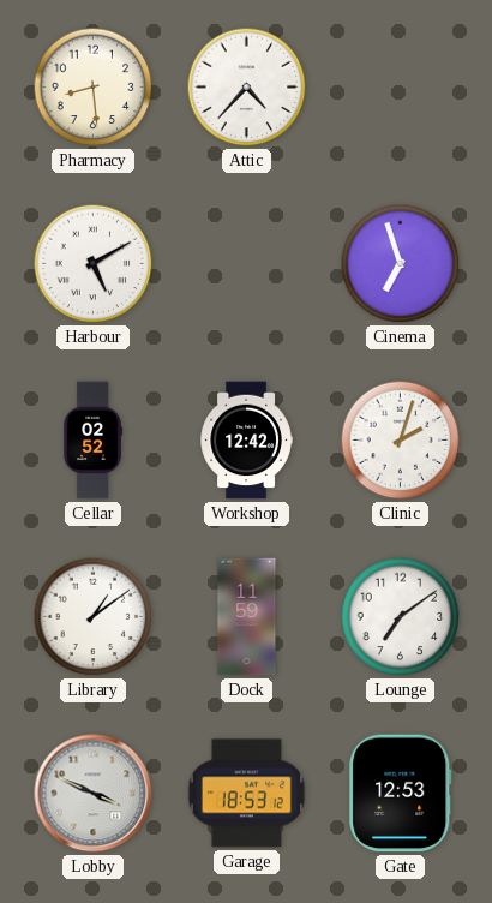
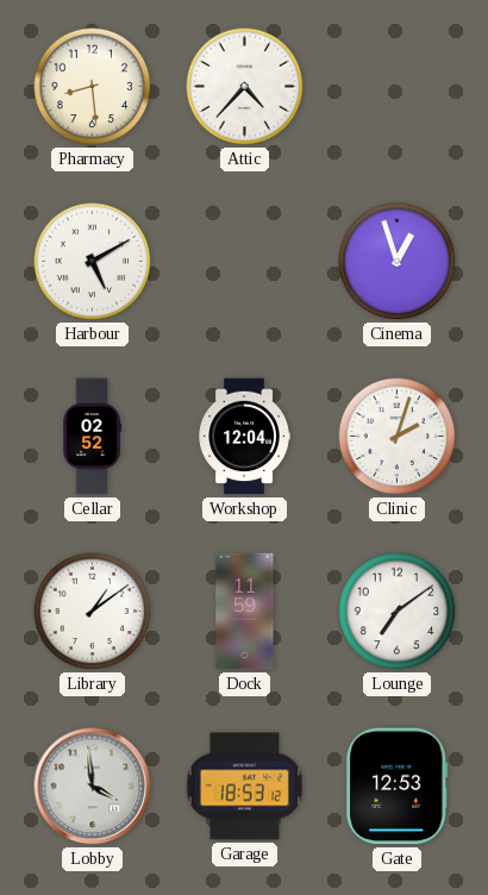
Cinema: 6:57 -> 12:57
Workshop: 12:42 -> 12:04
Lobby: 3:49 -> 3:59
